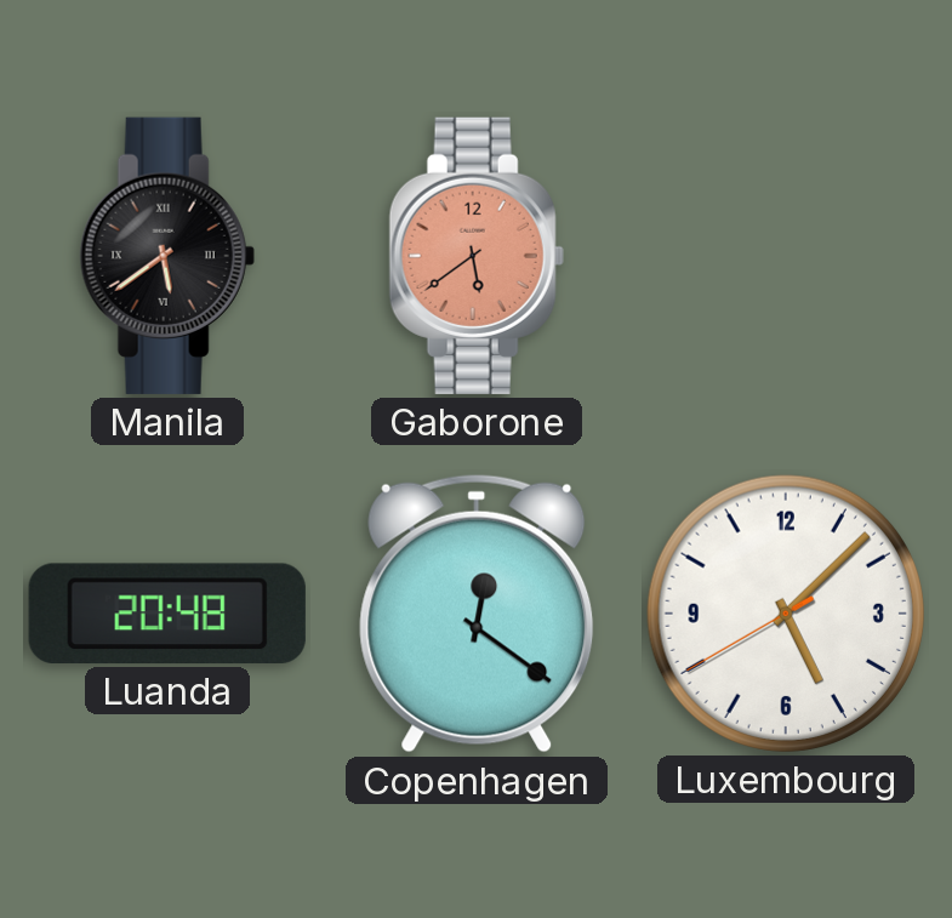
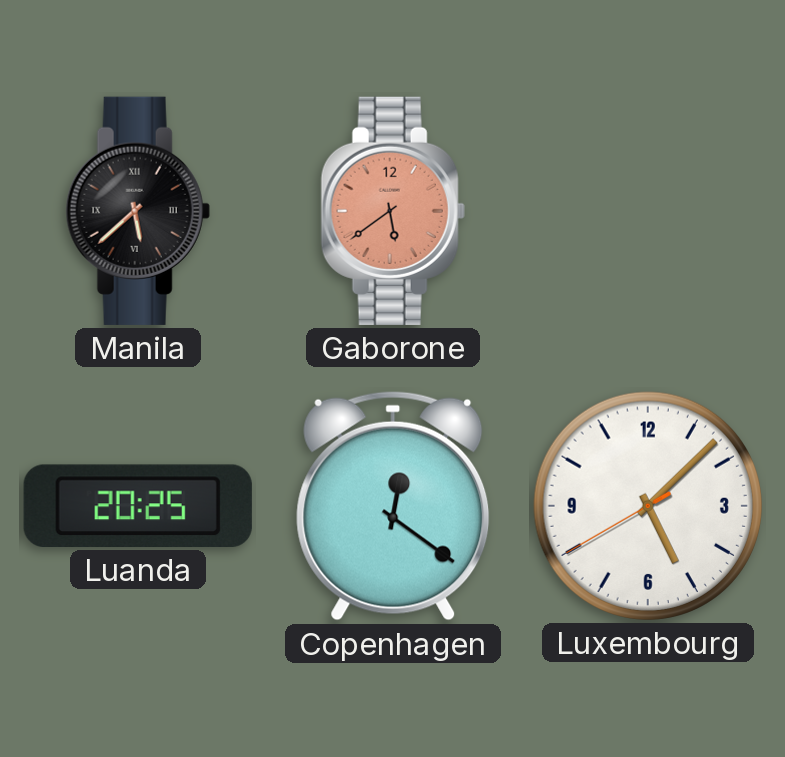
Manila: 5:39 -> 5:38
Luanda: 20:48 -> 20:25
